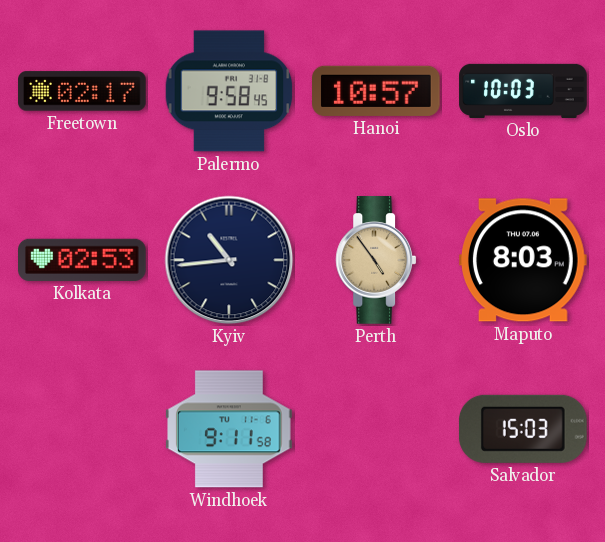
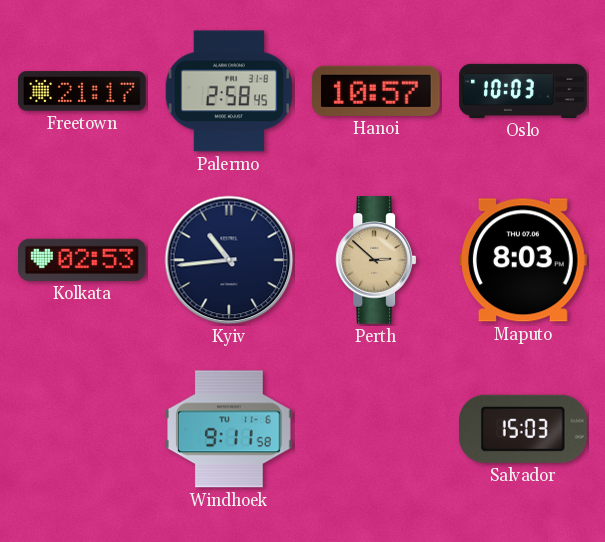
Freetown: 02:17 -> 21:17
Palermo: 9:58 -> 2:58
Perth: 4:54 -> 2:52
